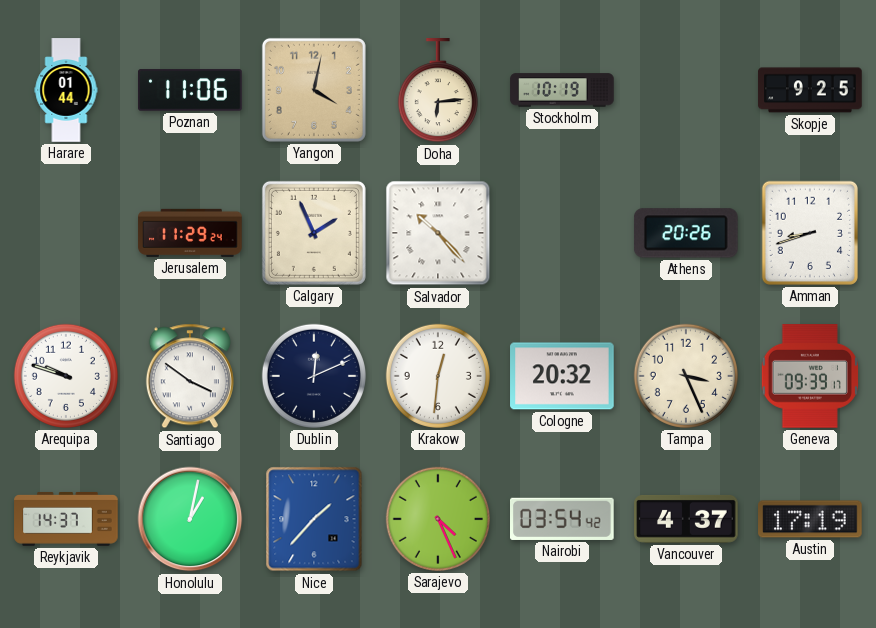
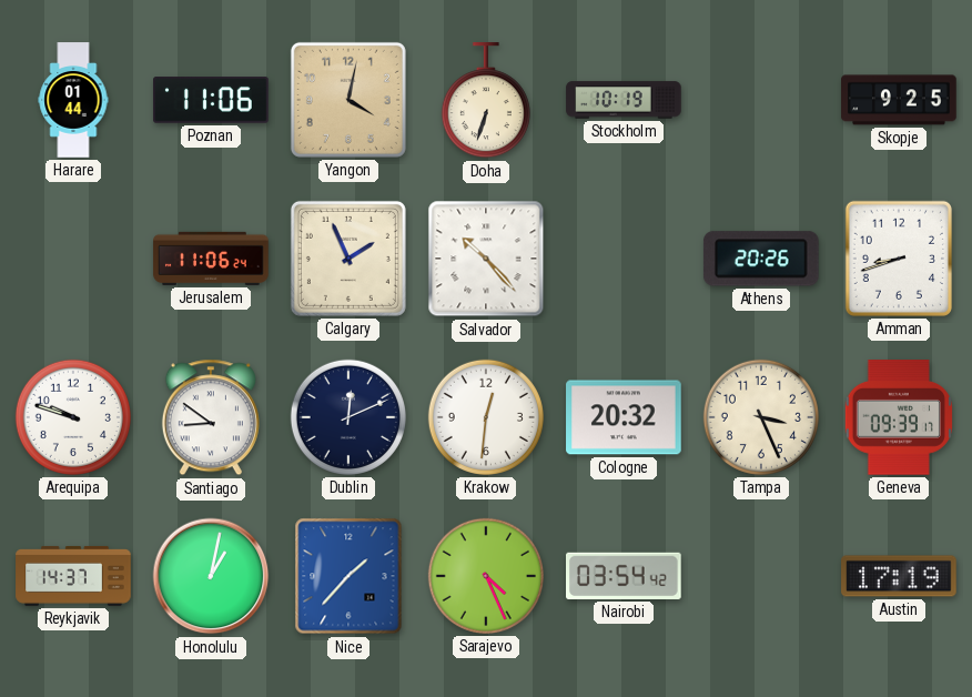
Doha: 6:14 -> 6:33
Jerusalem: 11:29 -> 11:06
Santiago: 3:51 -> 8:51
Vancouver: 4:37 -> none
